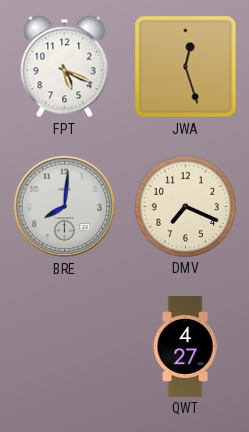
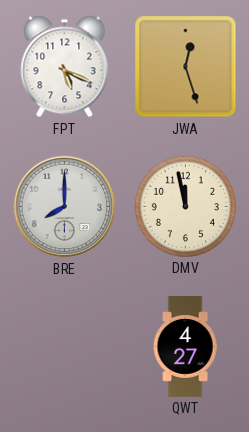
BRE: 8:01 -> 8:00
DMV: 7:19 -> 11:58
